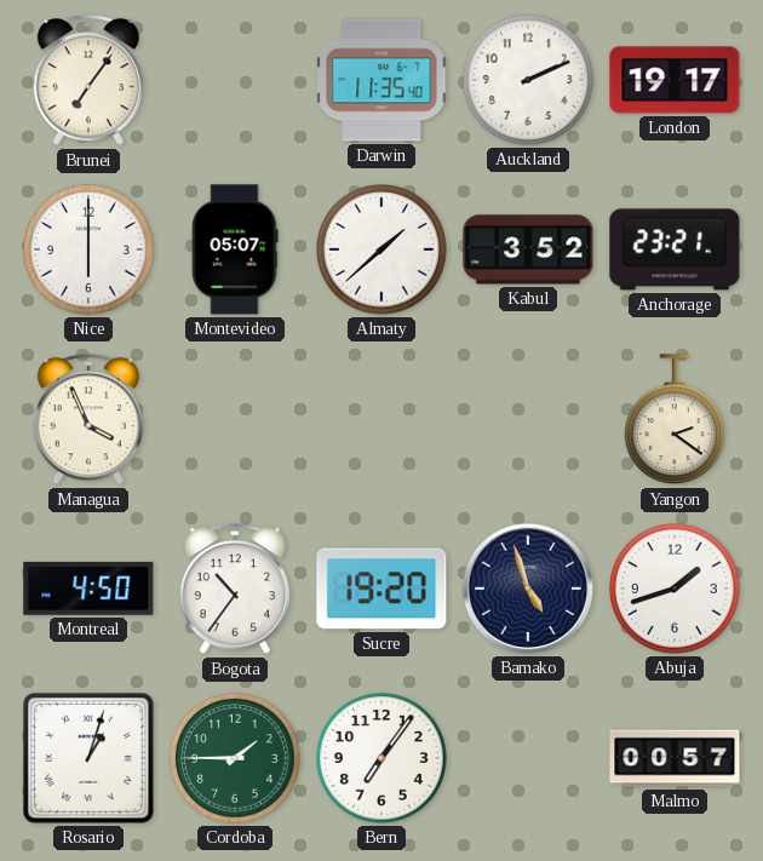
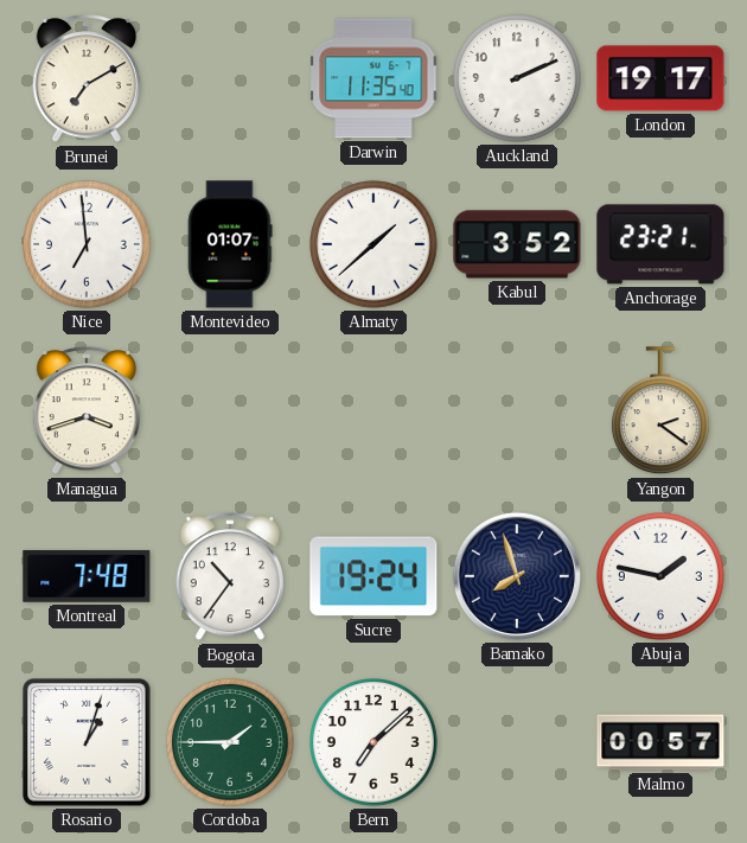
Brunei: 7:06 -> 7:10
Nice: 6:00 -> 6:59
Montevideo: 05:07 -> 01:07
Managua: 3:56 -> 3:42
Montreal: 4:50 -> 7:48
Sucre: 19:20 -> 19:24
Bamako: 4:57 -> 7:57
Abuja: 1:42 -> 1:47
Bern: 7:06 -> 7:08
